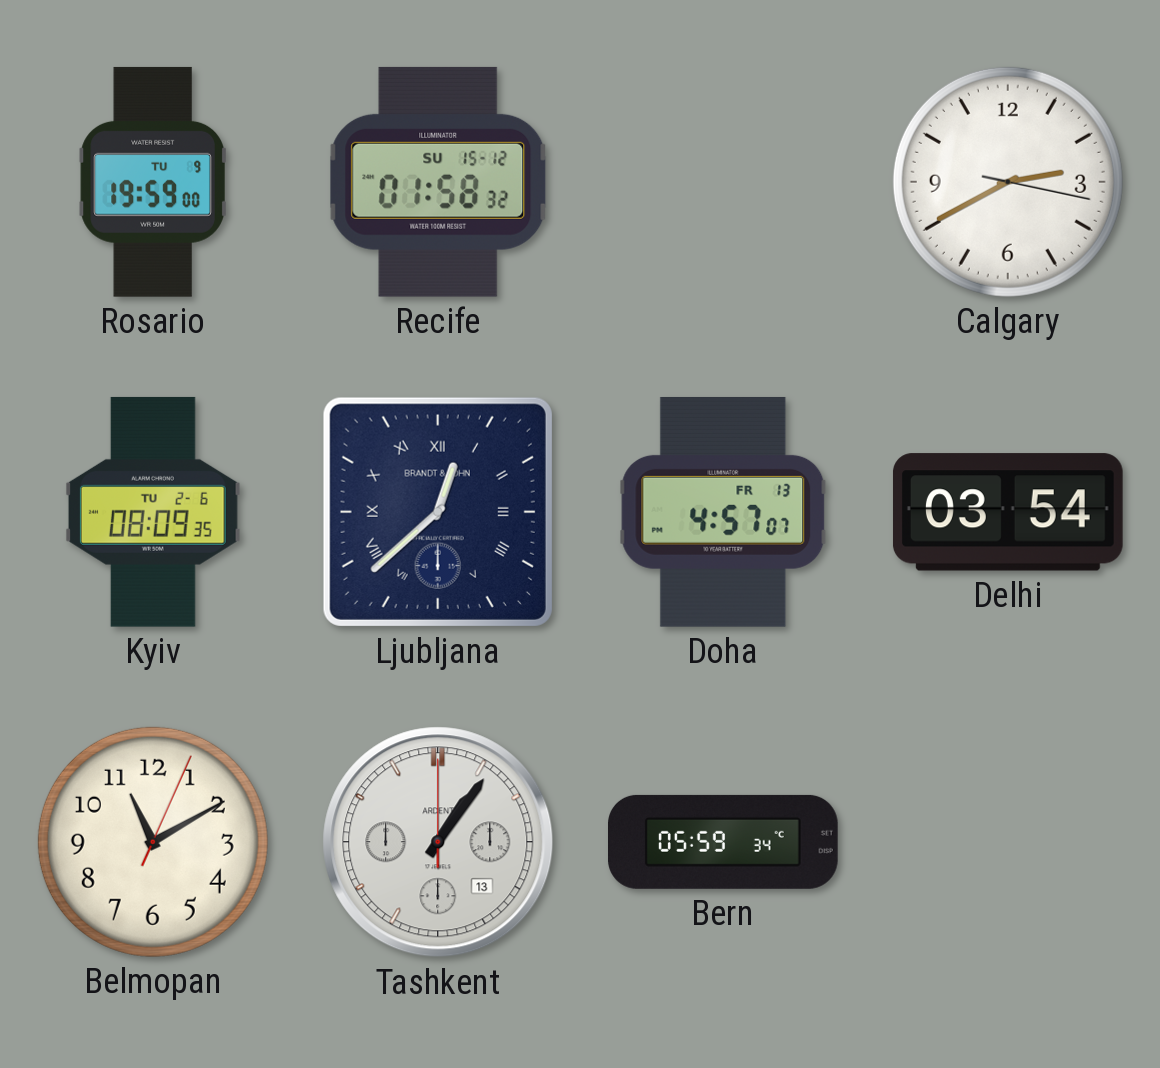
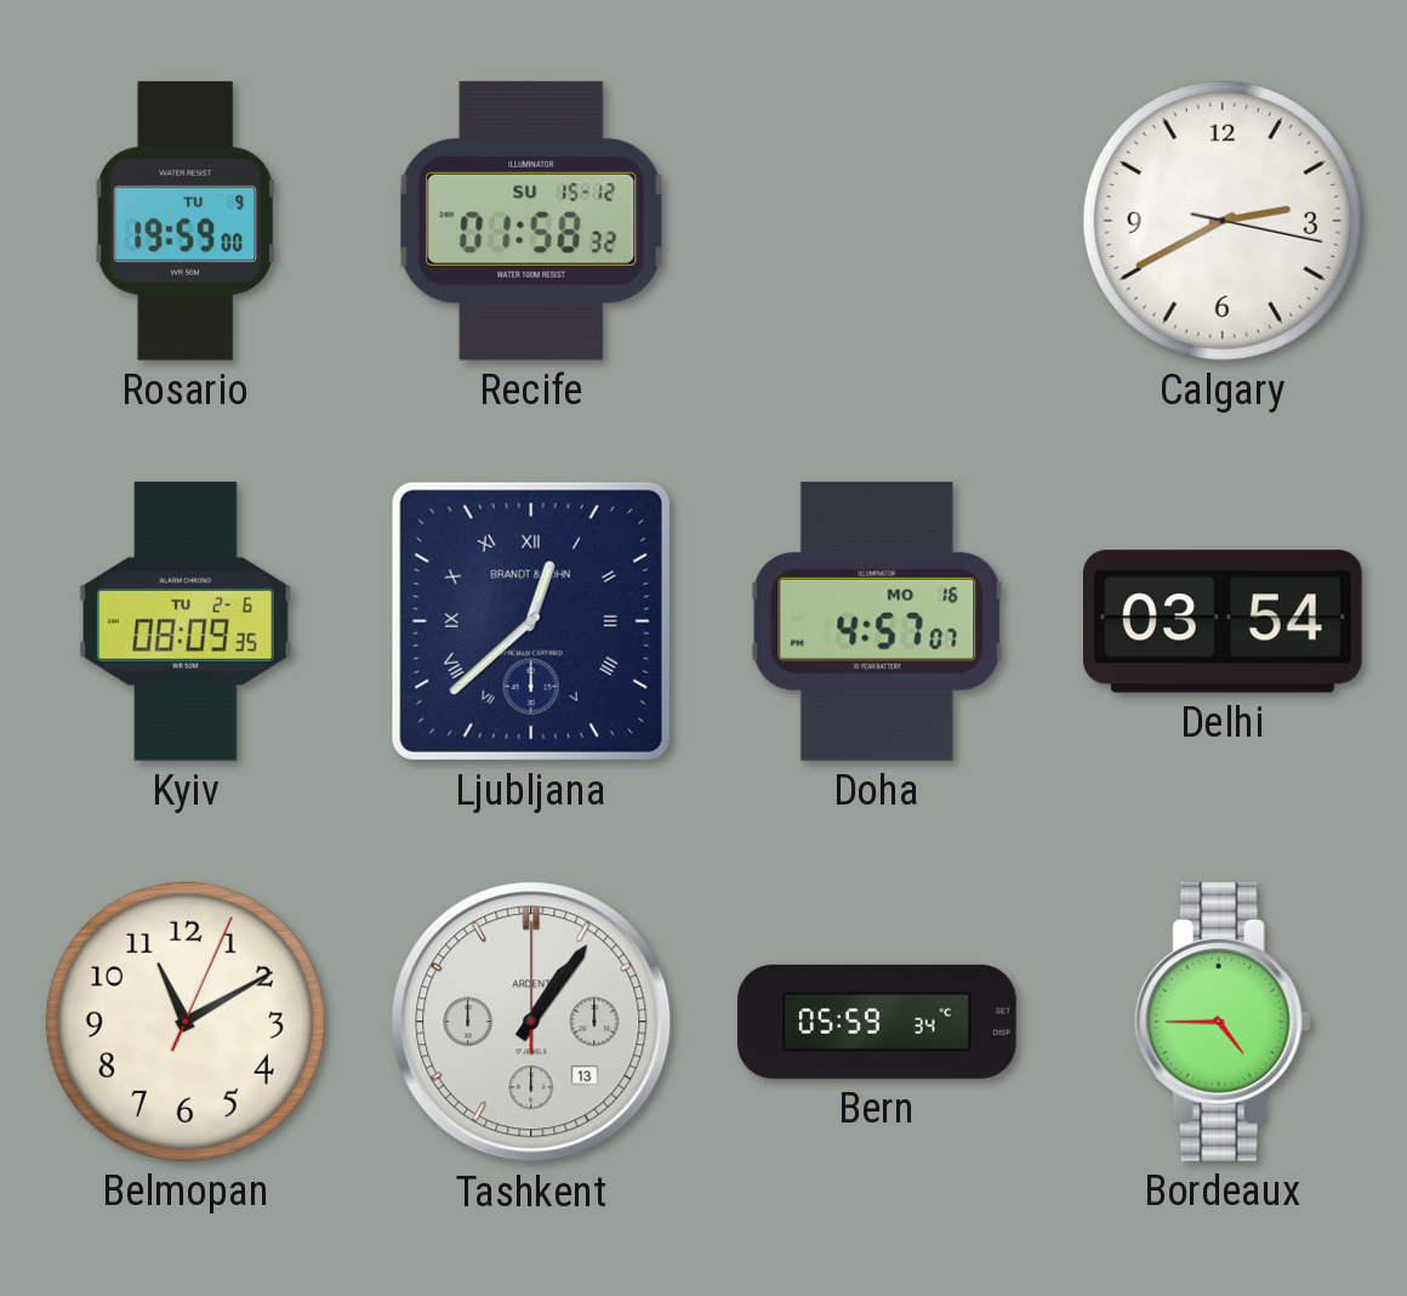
Doha date: FR 13 -> MO 16
Bordeaux: none -> 4:45
